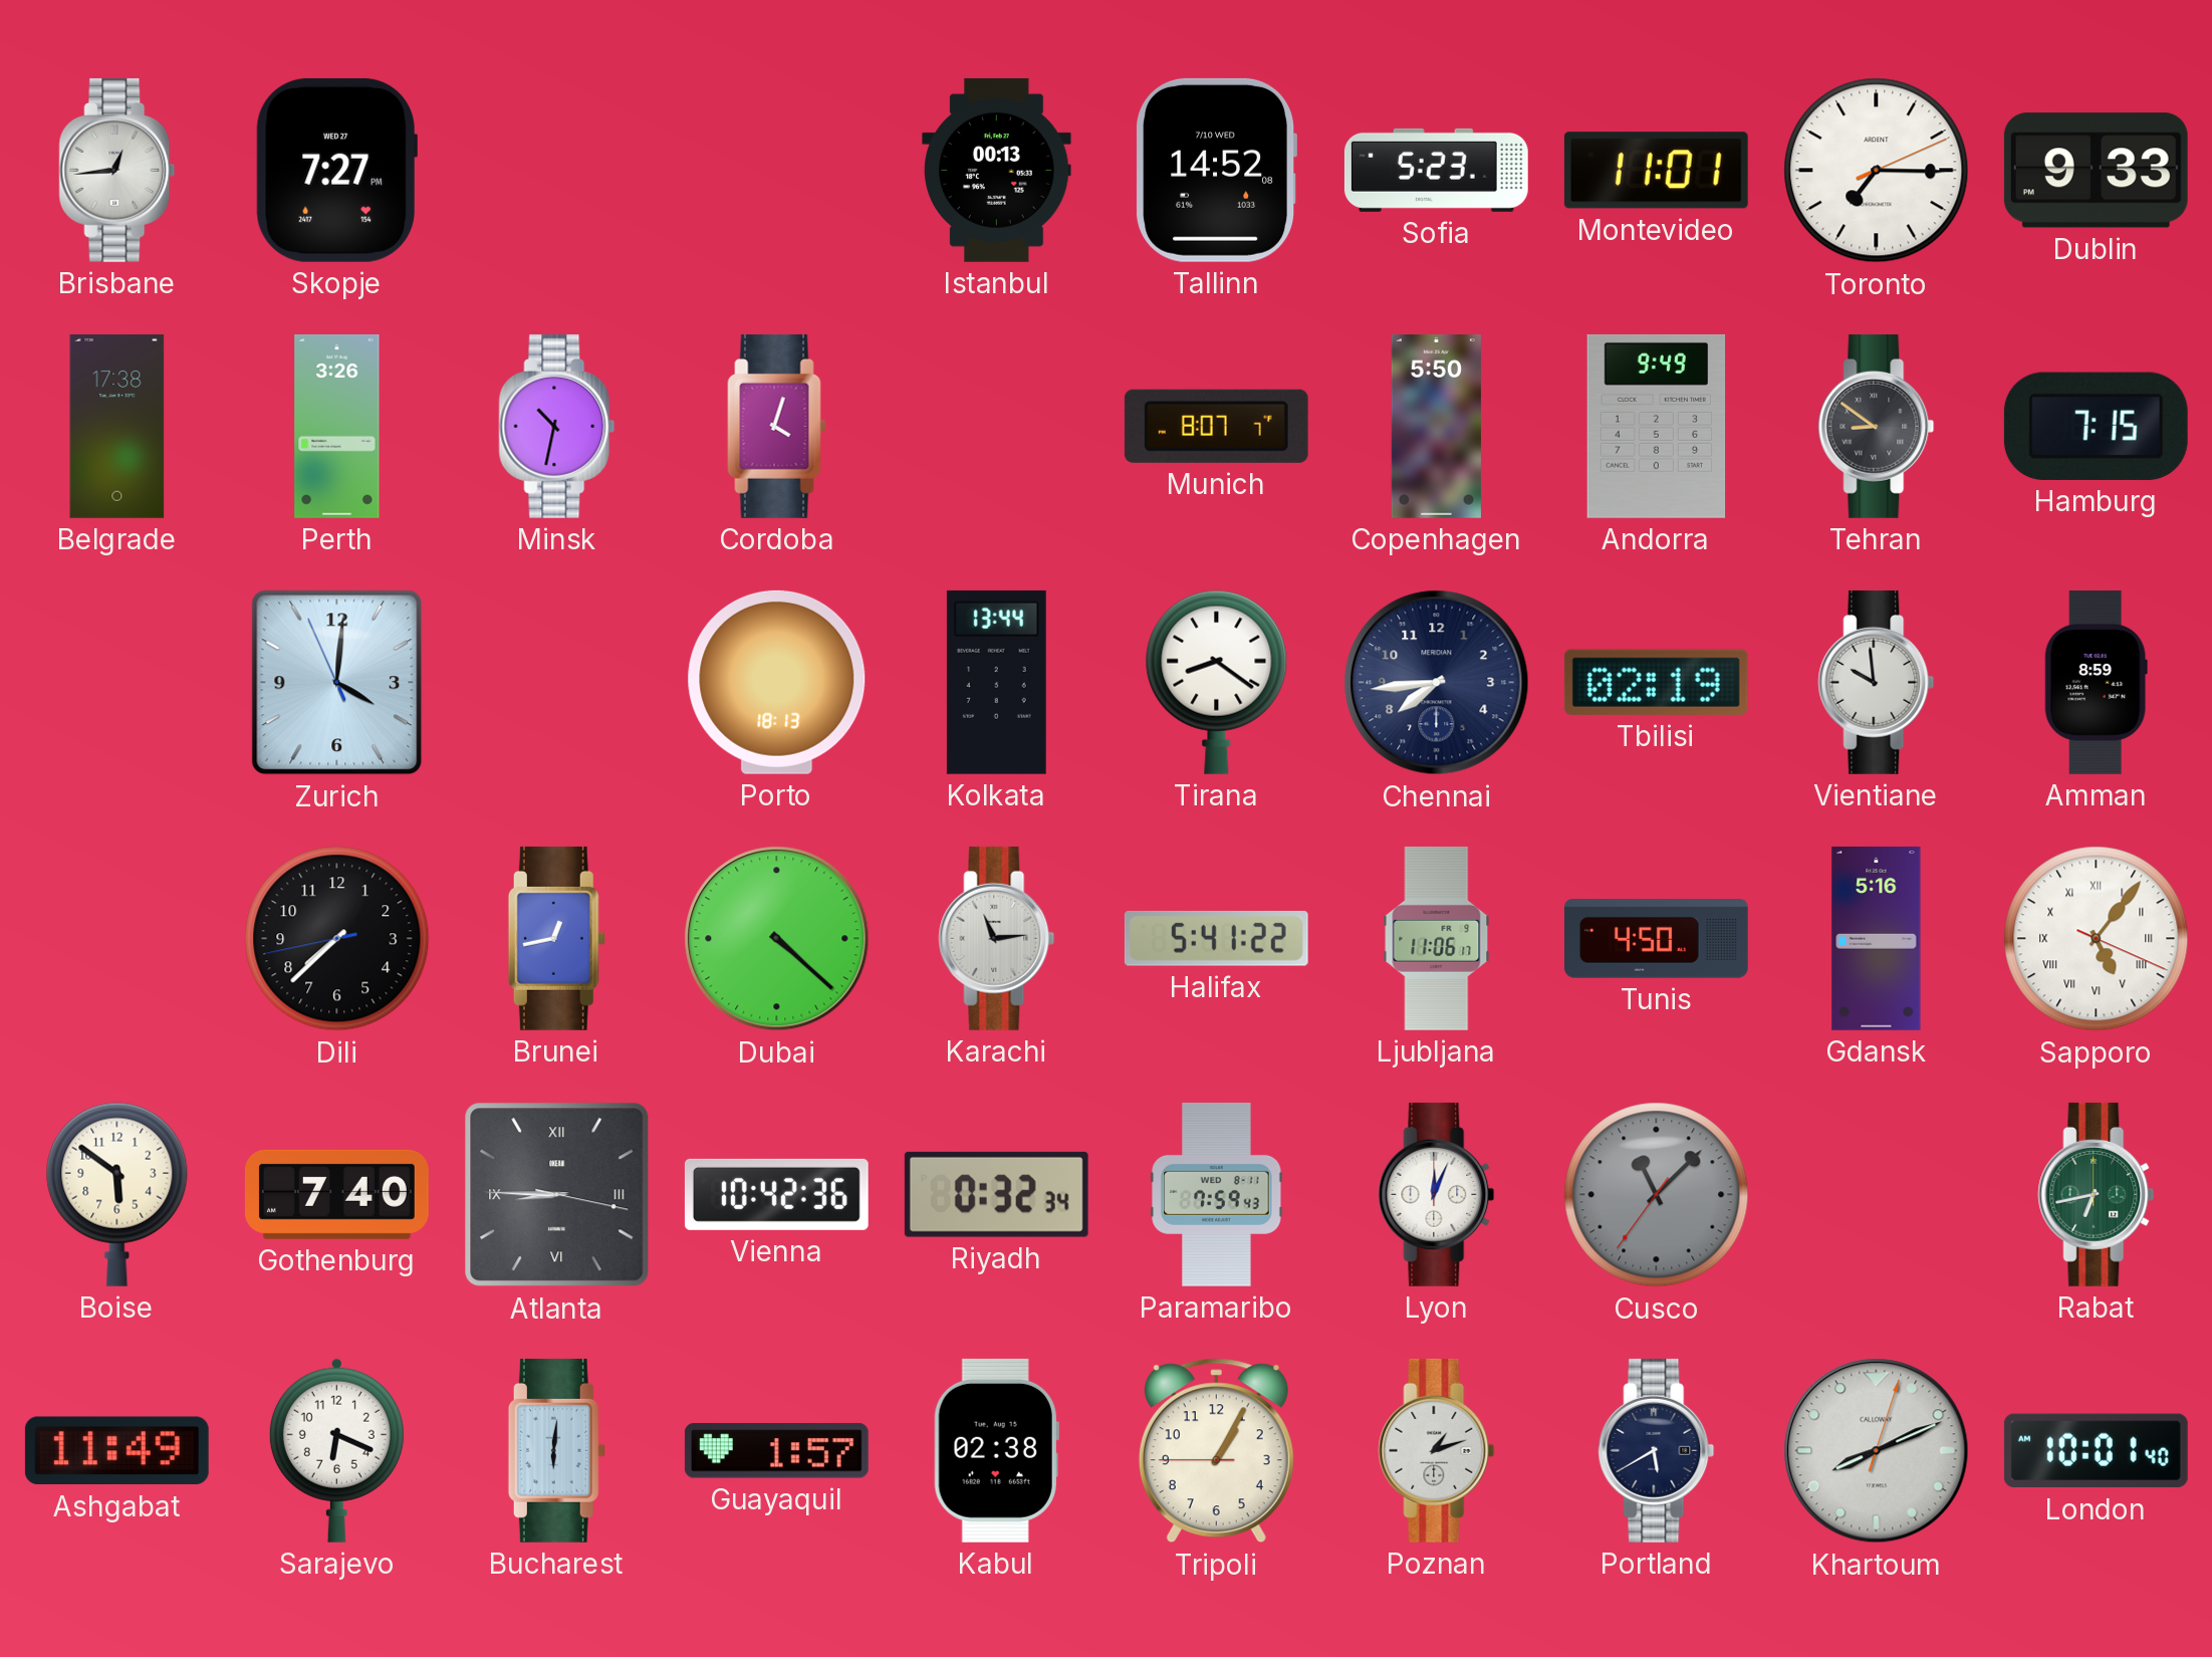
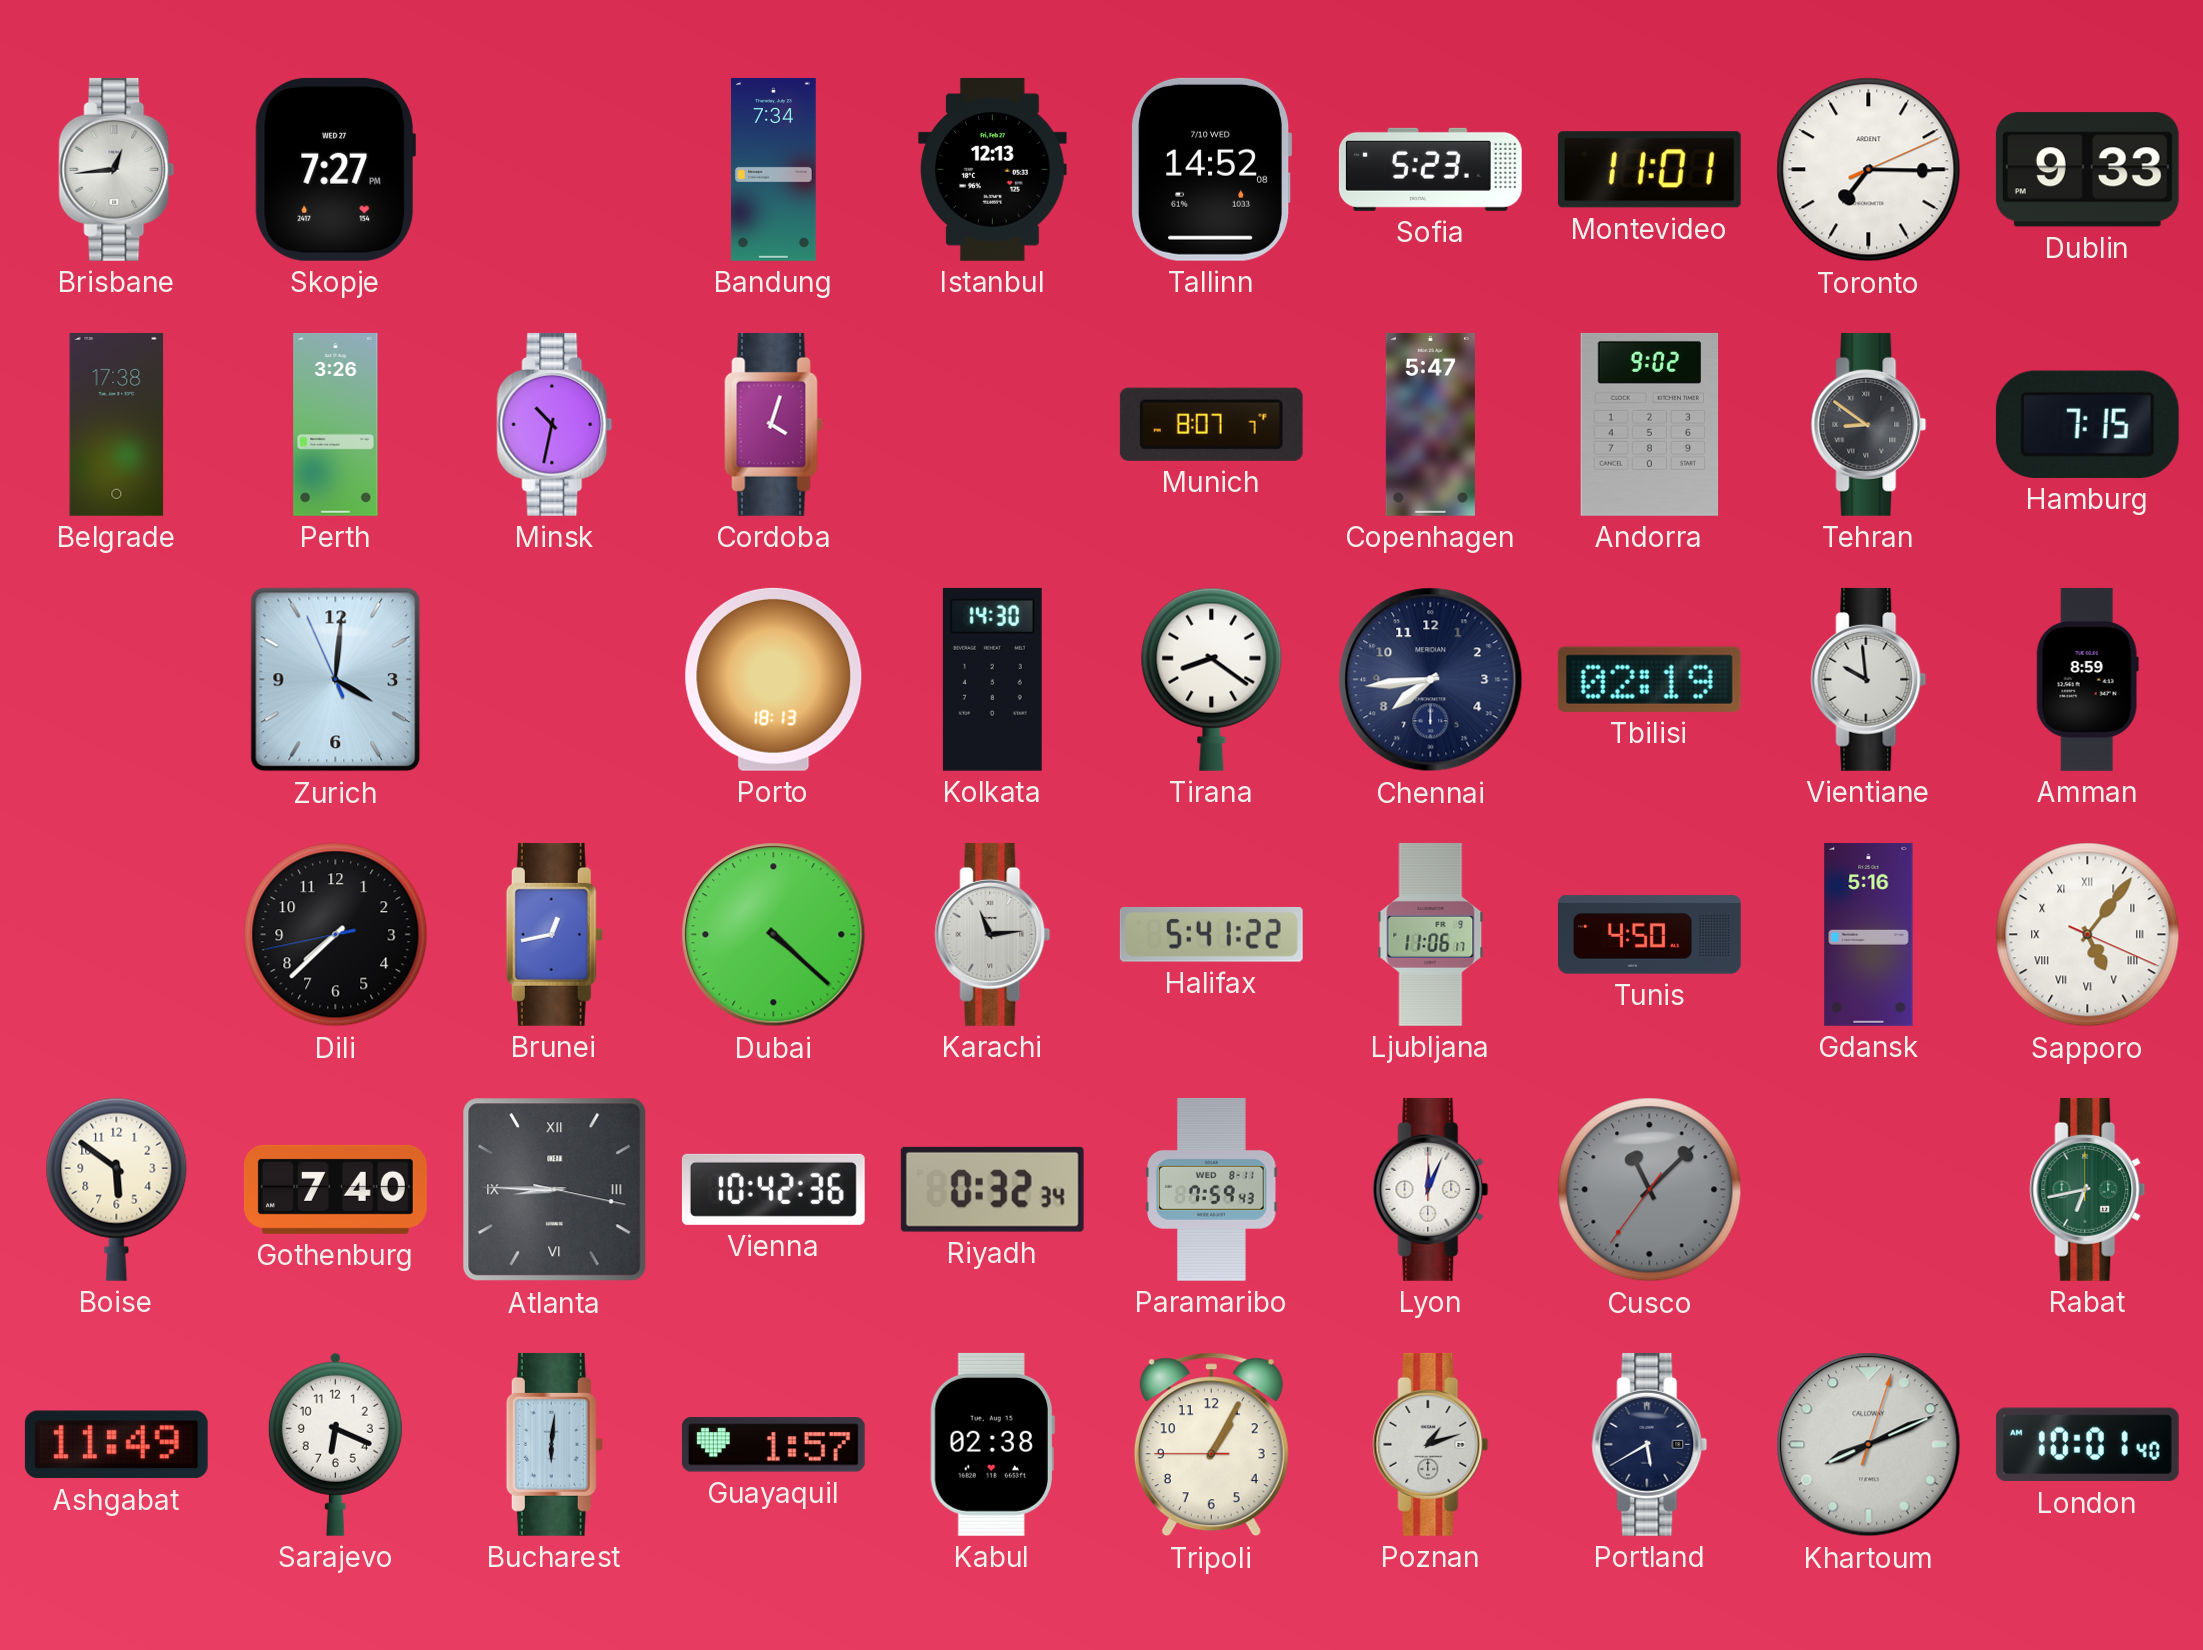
Bandung: none -> 7:34
Istanbul: 00:13 -> 12:13
Copenhagen: 5:50 -> 5:47
Andorra: 9:49 -> 9:02
Kolkata: 13:44 -> 14:30
